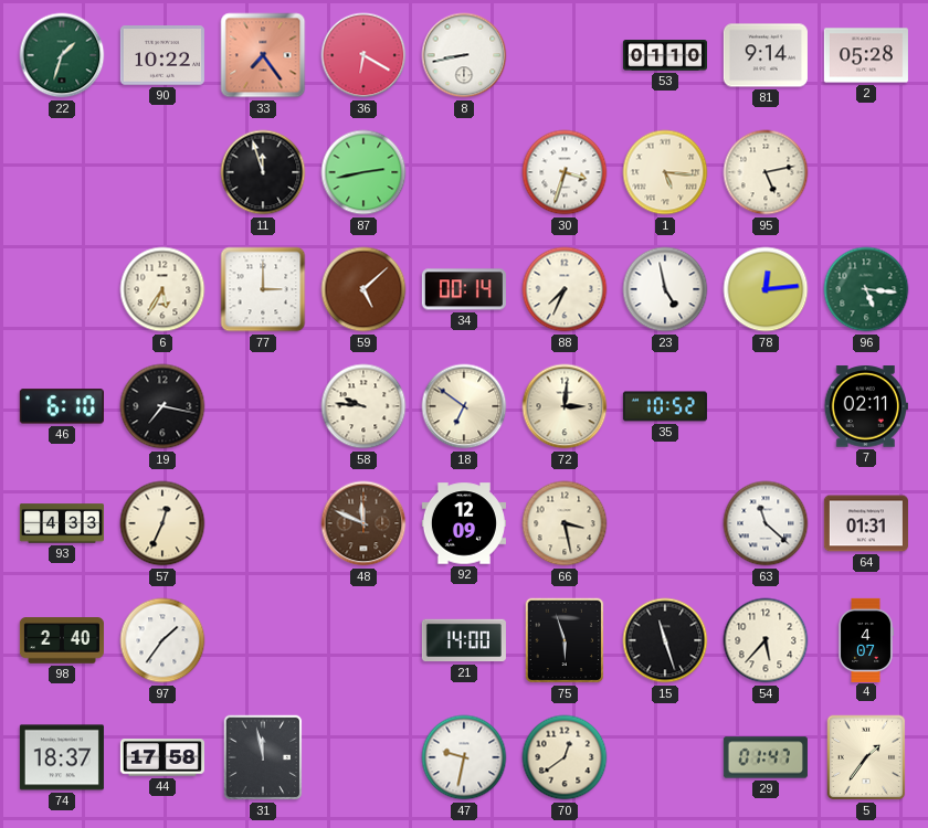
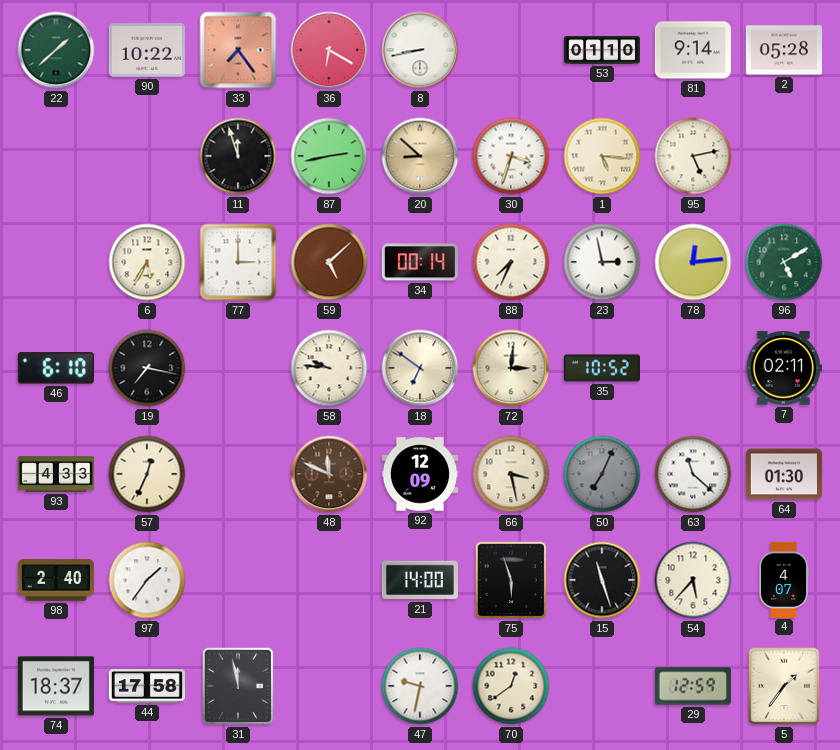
22: 1:33 -> 1:38
20: none -> 8:52
23: 4:58 -> 2:58
96: 5:16 -> 5:10
50: none -> 7:04
64: 01:31 -> 01:30
29: 01:47 -> 12:59
